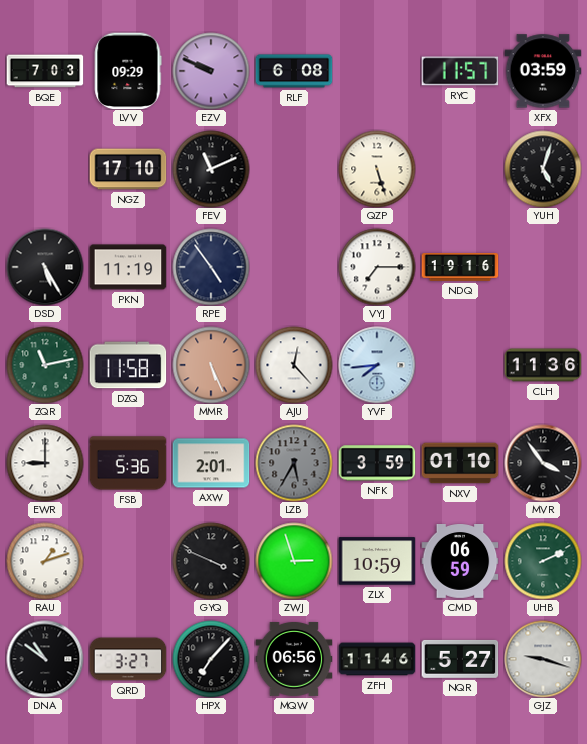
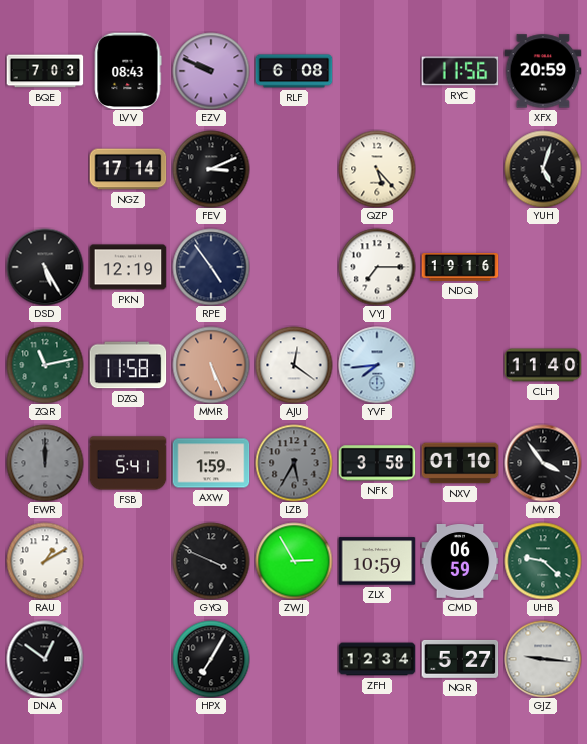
LVV: 09:29 -> 08:43
RYC: 11:57 -> 11:56
XFX: 03:59 -> 20:59
NGZ: 17:10 -> 17:14
FEV: 11:11 -> 3:11
QZP: 5:27 -> 5:23
PKN: 11:19 -> 12:19
AJU: 12:23 -> 12:21
CLH: 11:36 -> 11:40
EWR: 9:00 -> 12:00
EWR dial: white -> grey
FSB: 5:36 -> 5:41
AXW: 2:01 -> 1:59
NFK: 3:59 -> 3:58
RAU: 1:12 -> 1:10
ZWJ: 2:57 -> 2:55
UHB: 2:11 -> 9:22
DNA: 10:51 -> 12:51
QRD: 3:27 -> none
HPX: 7:07 -> 7:05
MQW: 06:56 -> none
ZFH: 11:46 -> 12:34
GJZ: 9:18 -> 9:16
